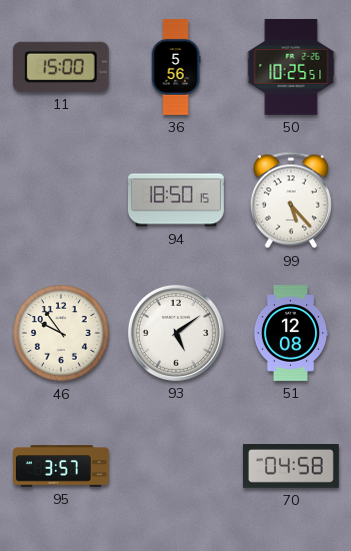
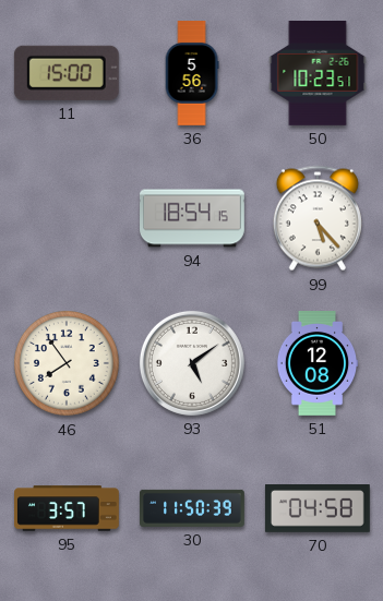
50: 10:25 -> 10:23
94: 18:50 -> 18:54
46: 9:54 -> 7:54
30: none -> 11:50
